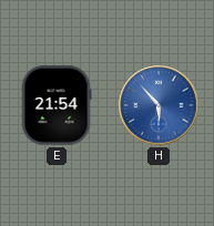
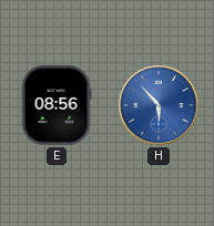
E: 21:54 -> 08:56
